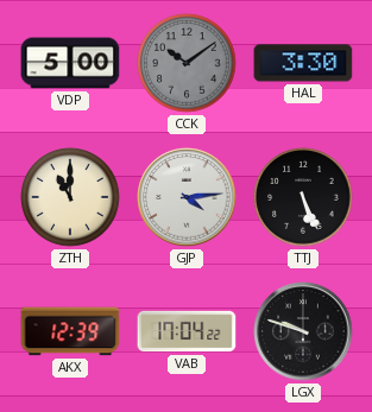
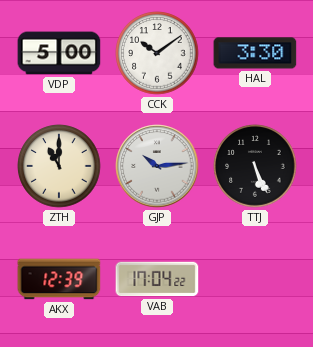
CCK dial: grey -> white
GJP: 4:14 -> 10:14
LGX: 9:48 -> none
